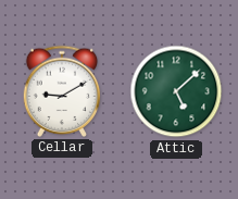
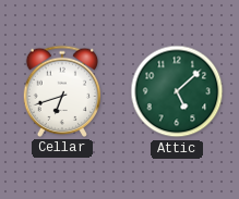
Cellar: 9:10 -> 6:42
